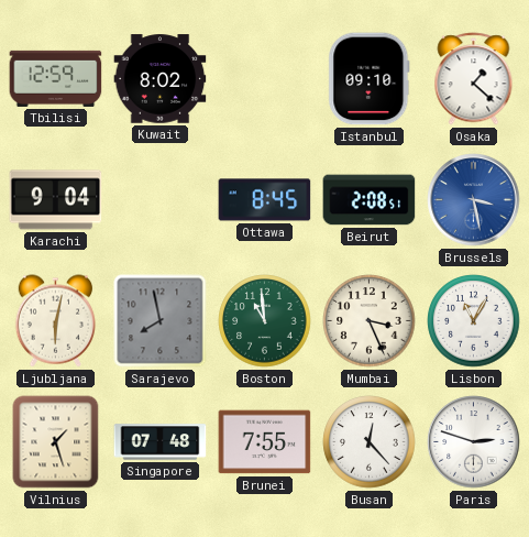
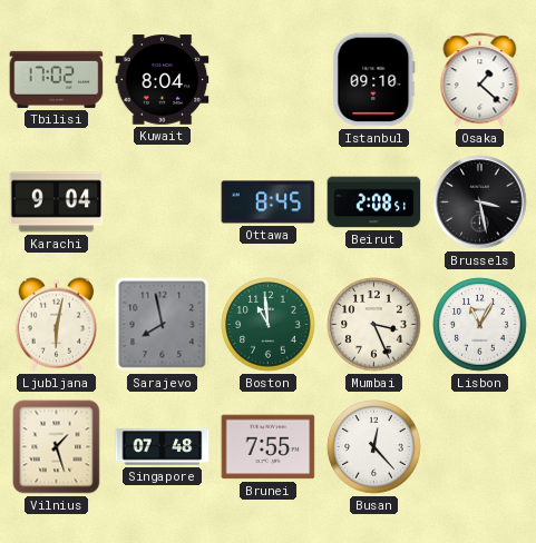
Tbilisi: 12:59 -> 17:02
Kuwait: 8:02 -> 8:04
Brussels dial: blue -> black
Paris: 2:48 -> none
